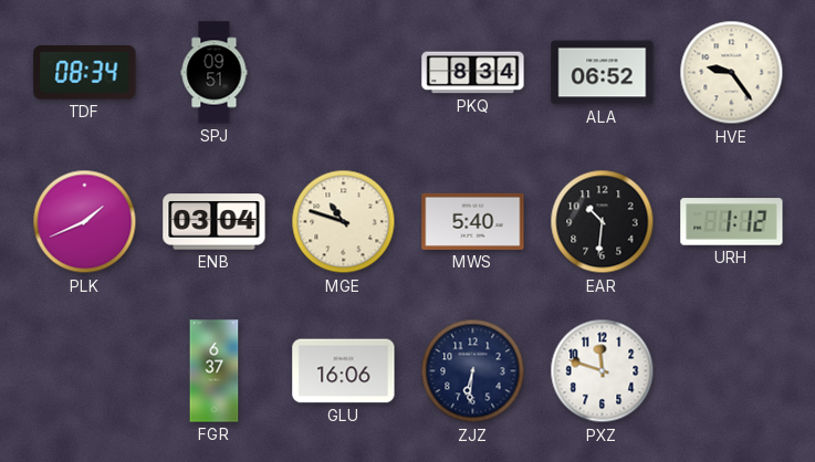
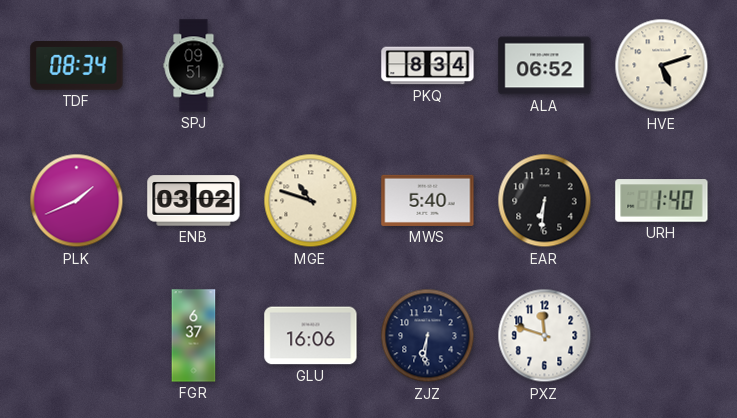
HVE: 9:24 -> 5:12
ENB: 03:04 -> 03:02
EAR: 10:31 -> 6:31
URH: 1:12 -> 1:40
